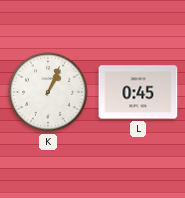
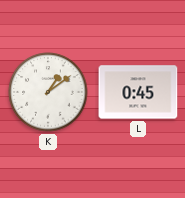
K: 1:04 -> 1:09
